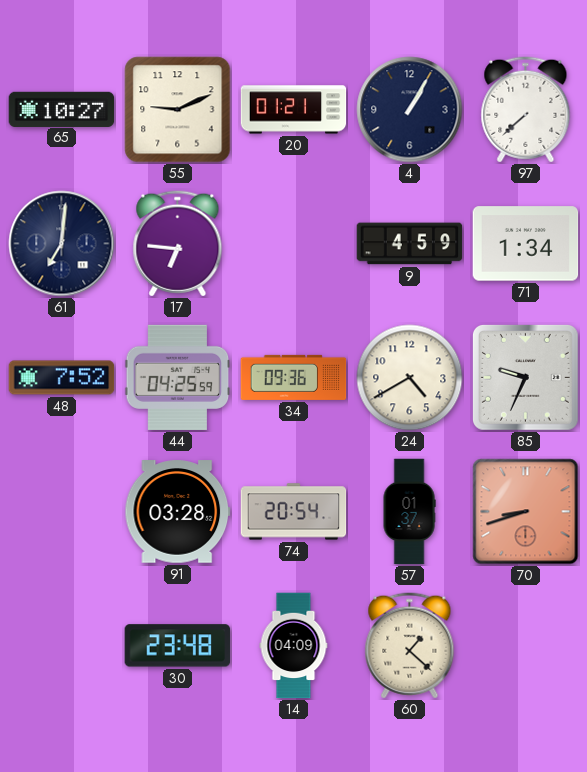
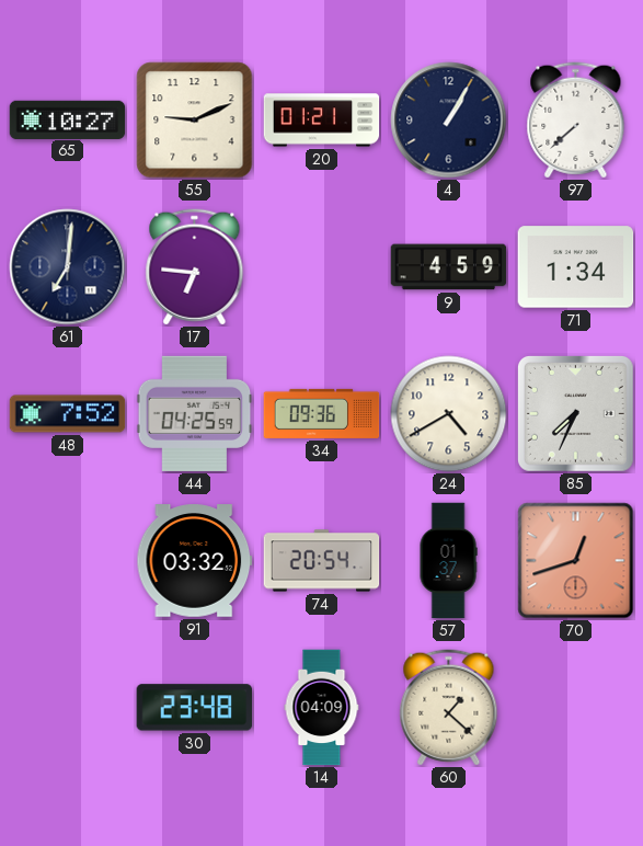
85: 9:34 -> 7:34
91: 03:28 -> 03:32
70: 8:42 -> 12:42
